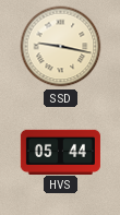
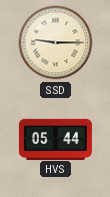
SSD: 9:17 -> 9:15
